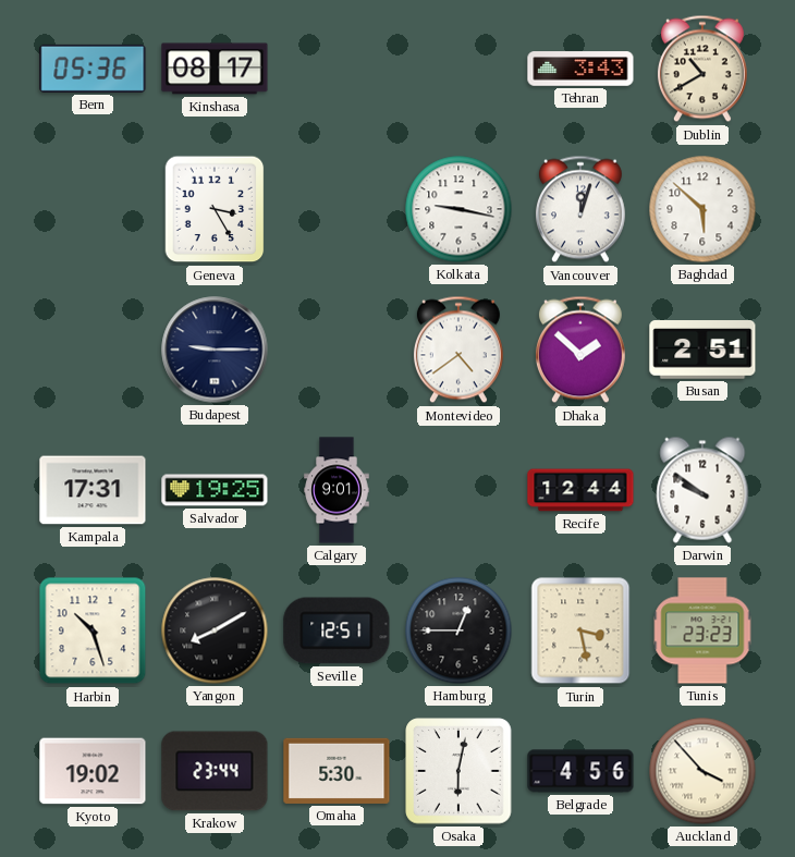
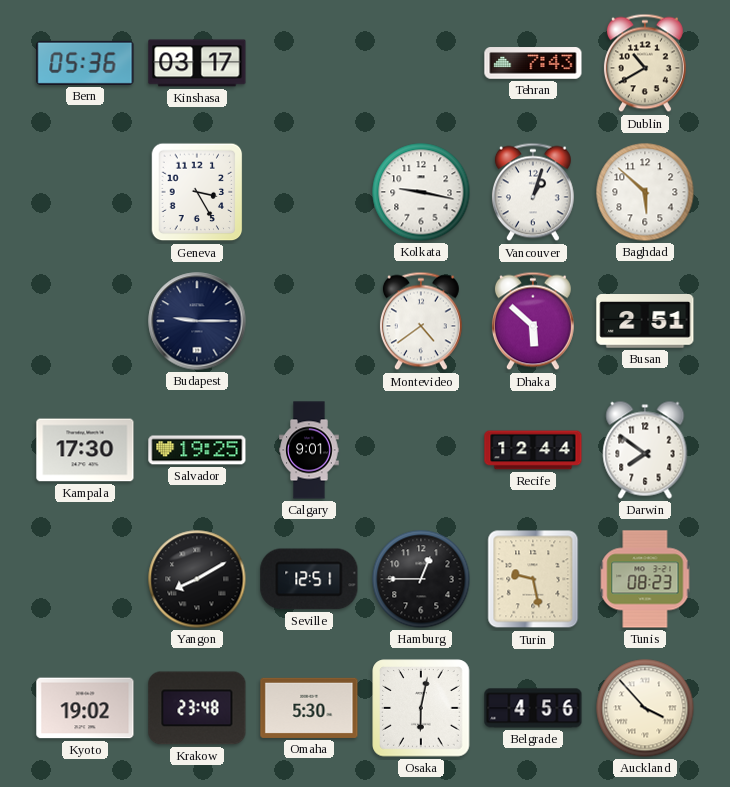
Kinshasa: 08:17 -> 03:17
Tehran: 3:43 -> 7:43
Vancouver: 12:03 -> 1:03
Dhaka: 1:52 -> 5:52
Kampala: 17:31 -> 17:30
Darwin: 9:51 -> 7:51
Harbin: 10:27 -> none
Turin: 3:28 -> 9:28
Tunis: 23:23 -> 08:23
Krakow: 23:44 -> 23:48
